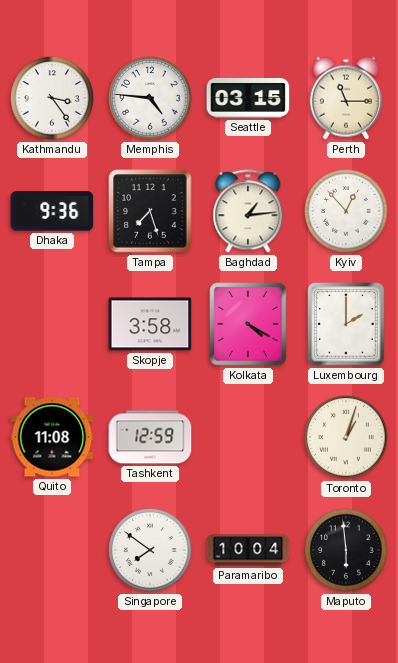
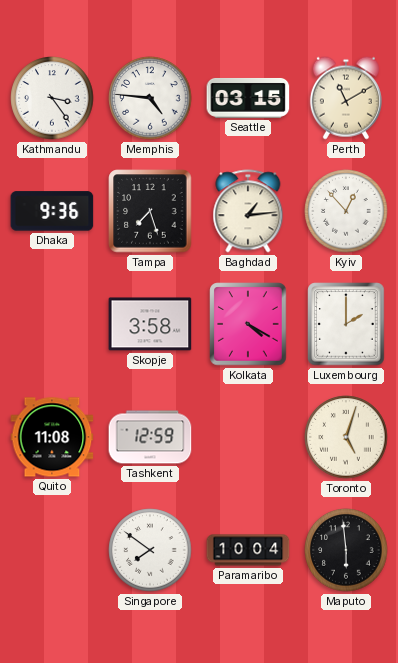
Perth: 11:15 -> 11:10
Toronto: 1:03 -> 5:03
